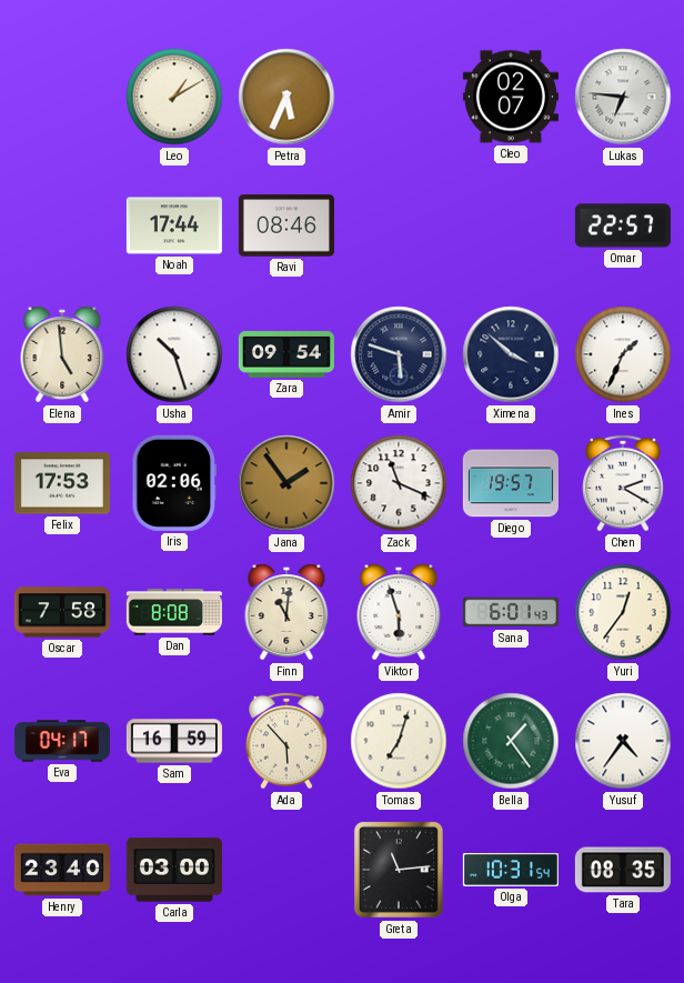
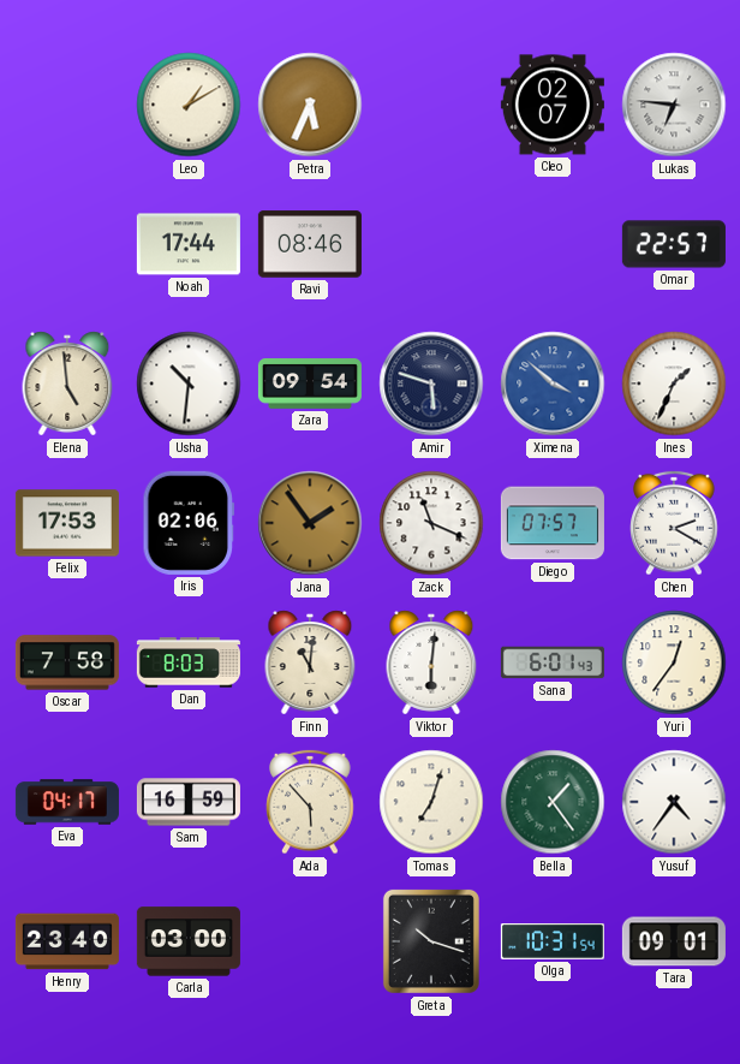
Usha: 10:27 -> 10:31
Ximena dial: navy -> blue
Diego: 19:57 -> 07:57
Dan: 8:08 -> 8:03
Viktor: 5:57 -> 6:01
Greta: 11:14 -> 10:18
Tara: 08:35 -> 09:01
